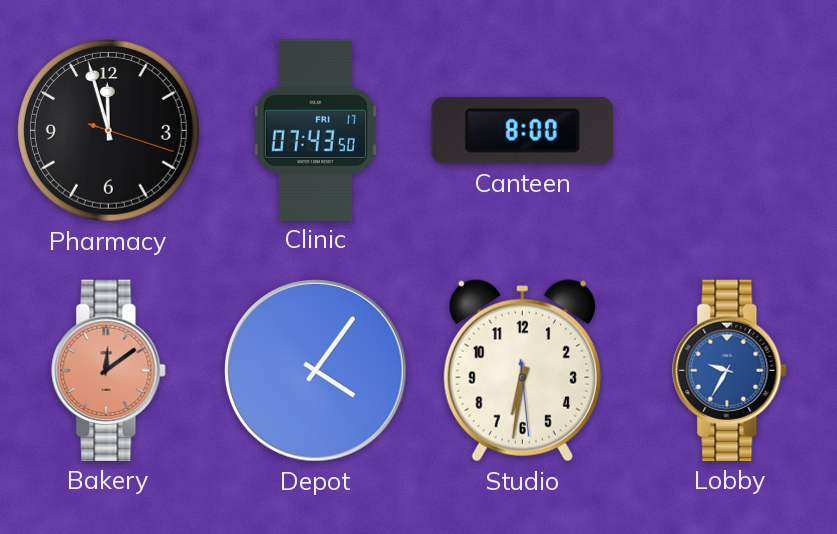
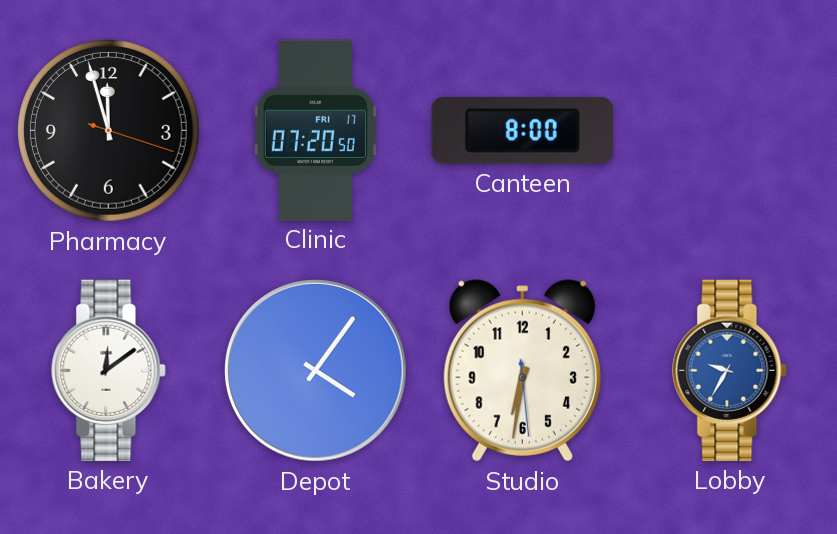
Clinic: 07:43 -> 07:20
Bakery dial: salmon -> white
